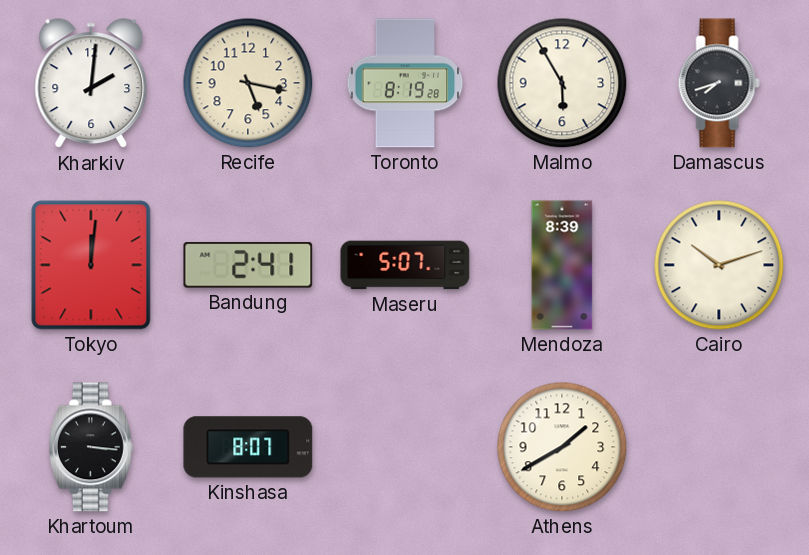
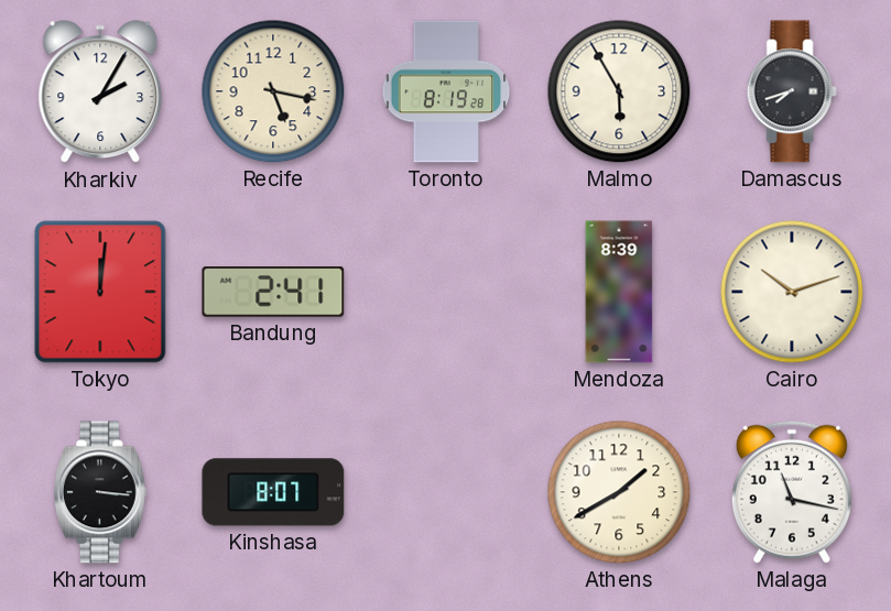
Kharkiv: 2:01 -> 2:05
Maseru: 5:07 -> none
Malaga: none -> 11:17
